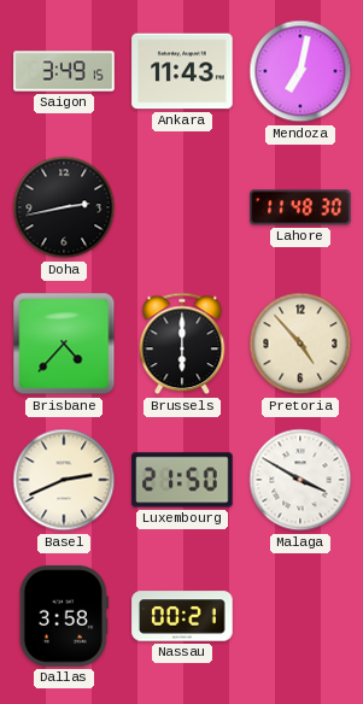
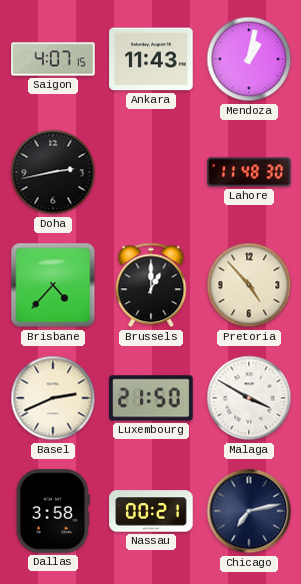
Saigon: 3:49 -> 4:07
Mendoza: 7:02 -> 1:02
Brussels: 6:00 -> 1:00
Chicago: none -> 7:13
